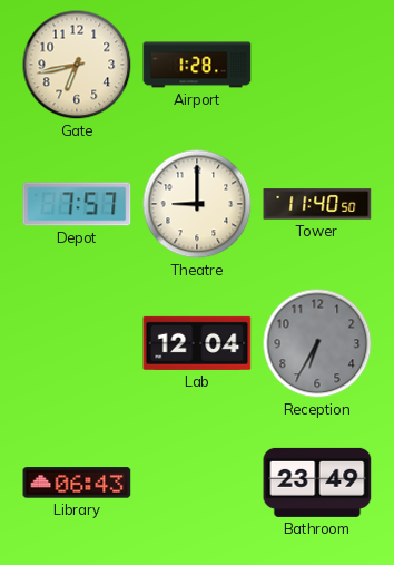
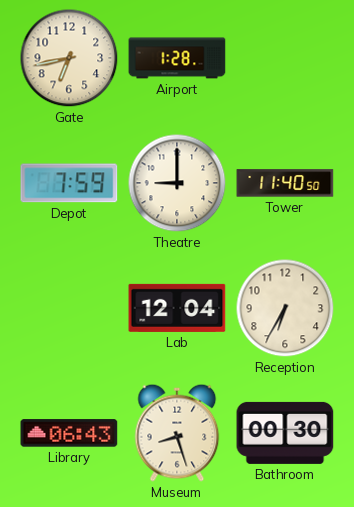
Depot: 7:57 -> 7:59
Reception dial: grey -> cream
Museum: none -> 8:27
Bathroom: 23:49 -> 00:30
